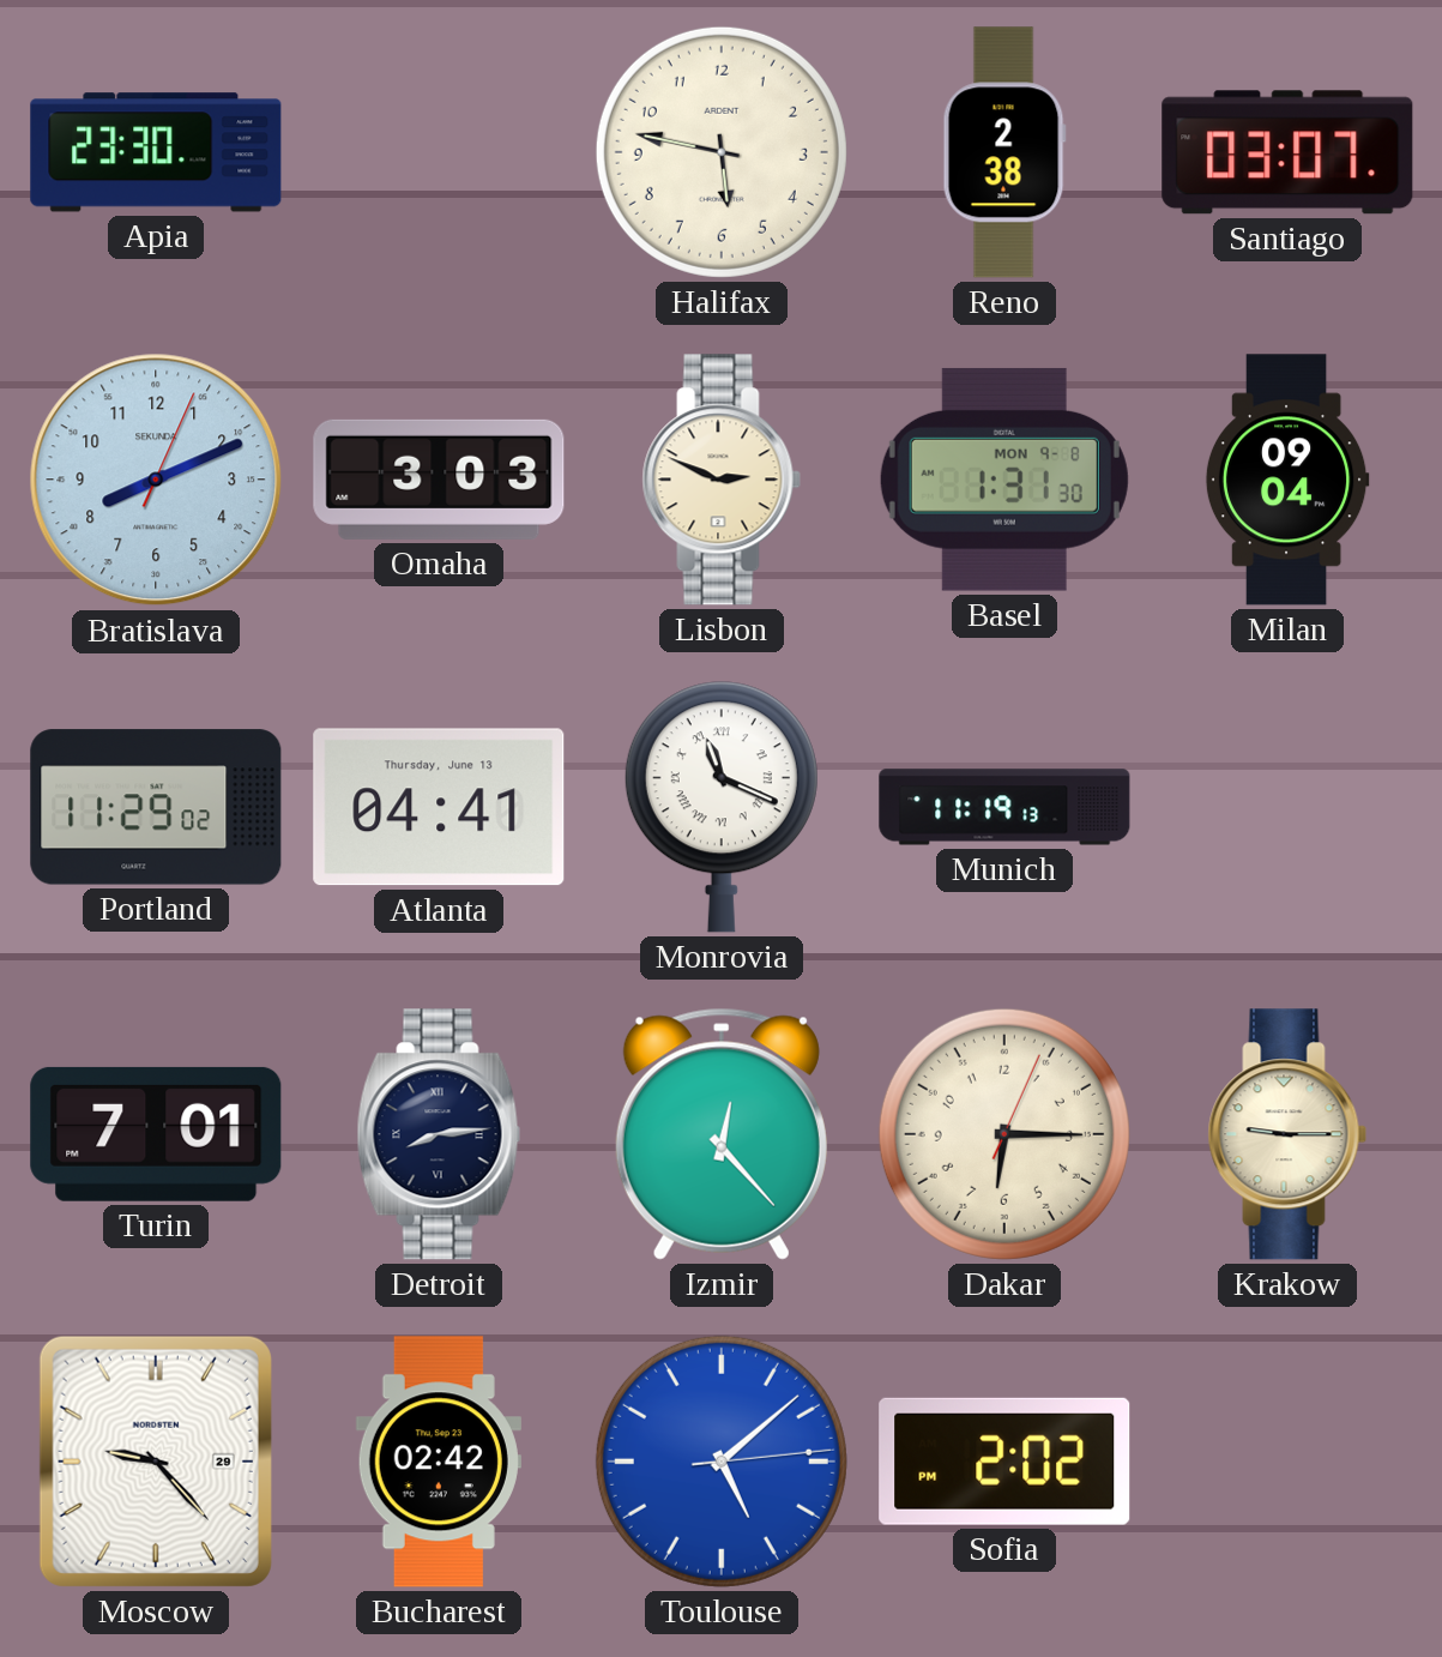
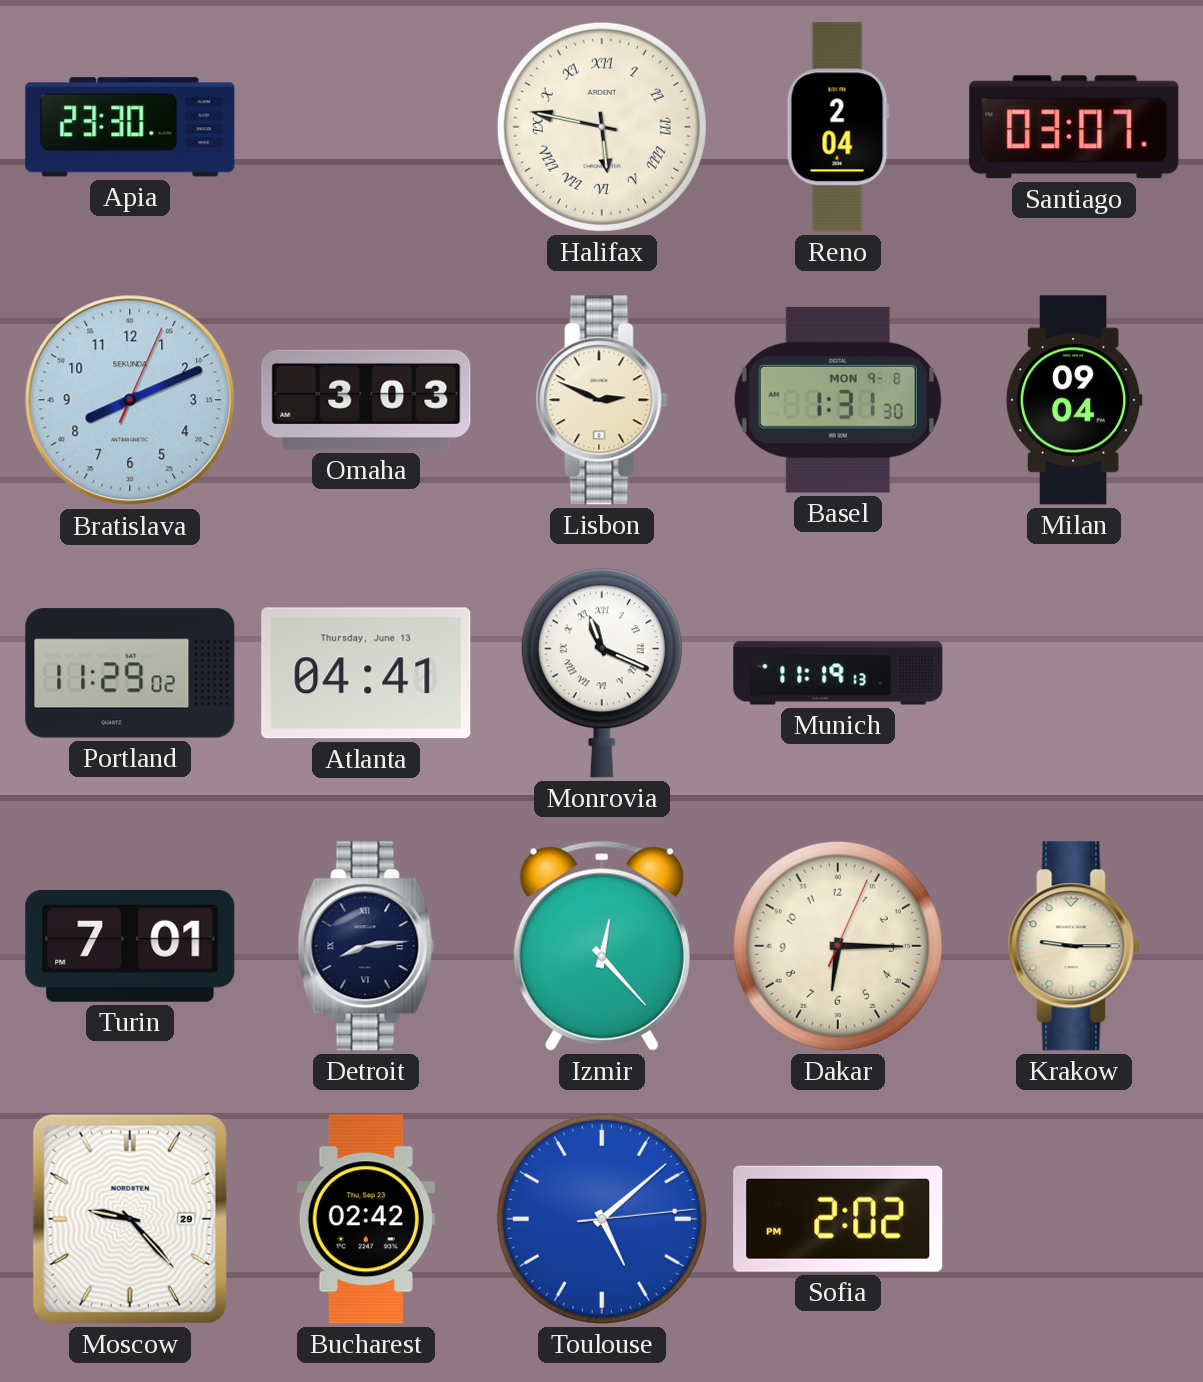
Halifax numerals: Arabic -> Roman
Reno: 2:38 -> 2:04
